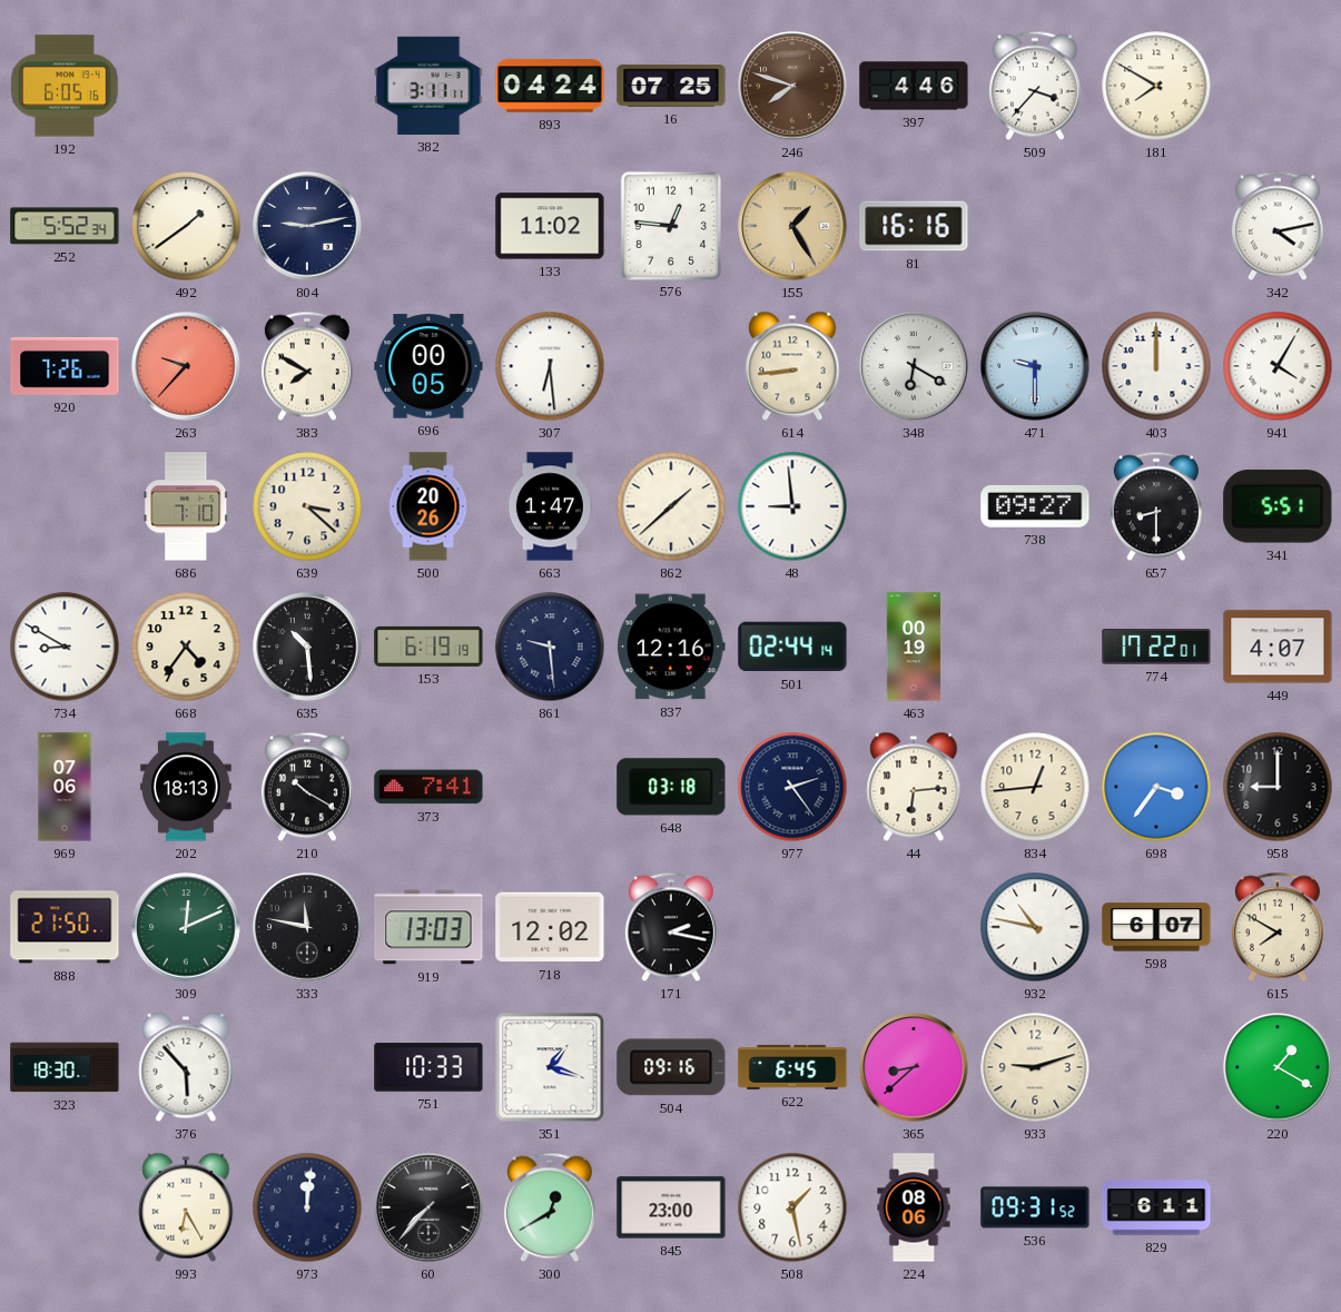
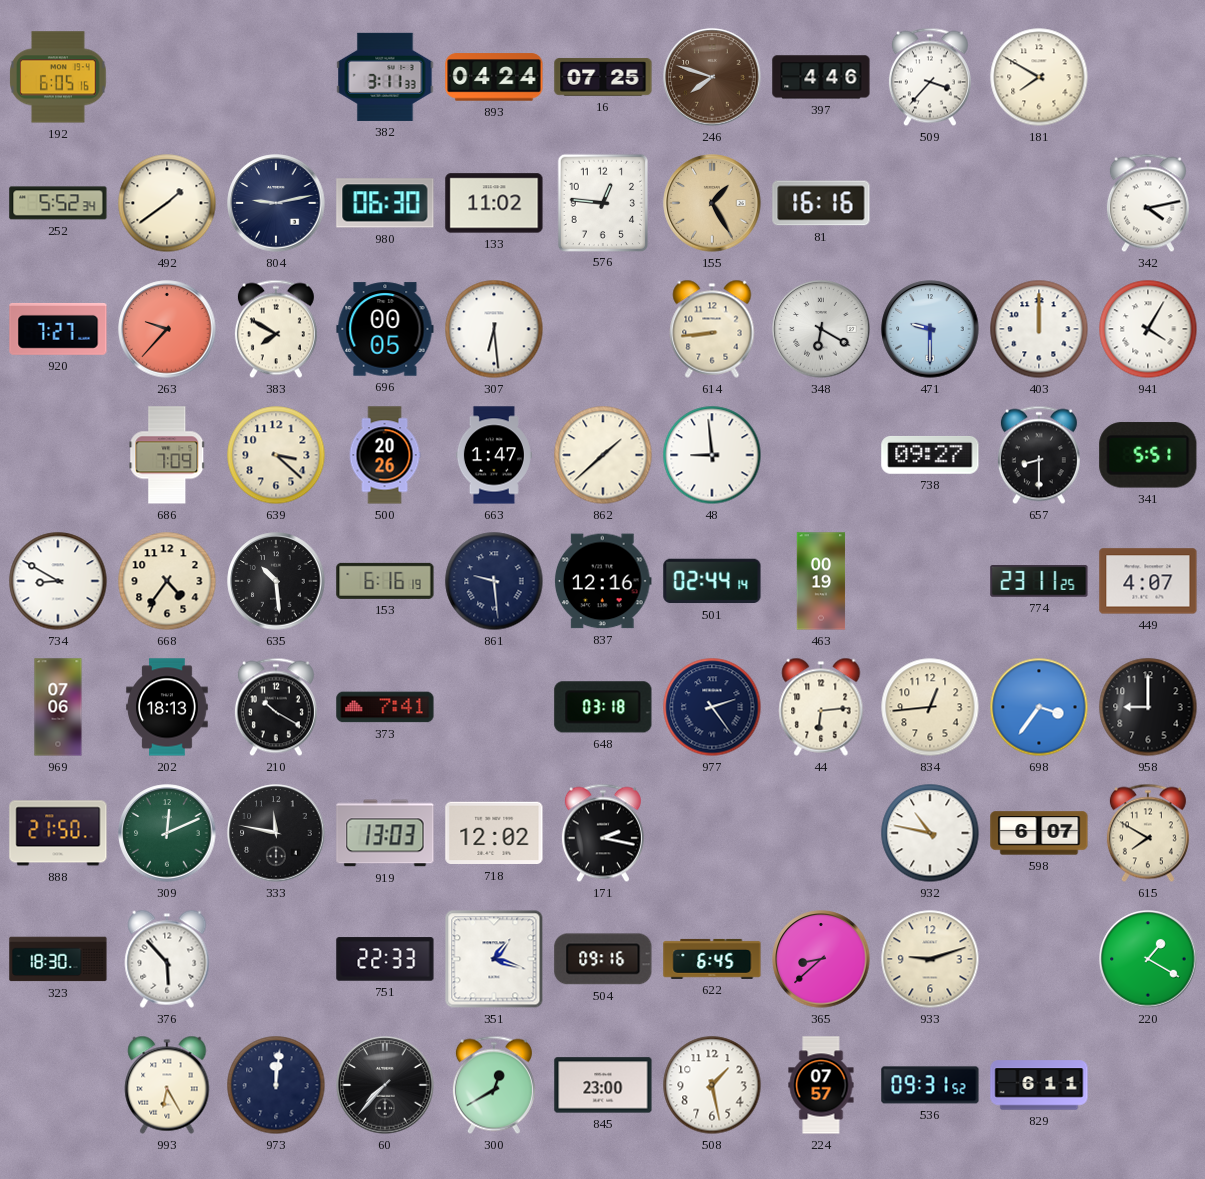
382: 3:11:11 -> 3:11:33
980: none -> 06:30
920: 7:26 -> 7:27
686: 7:10 -> 7:09
153: 6:19 -> 6:16
774: 17:22 -> 23:11
751: 10:33 -> 22:33
224: 08:06 -> 07:57
